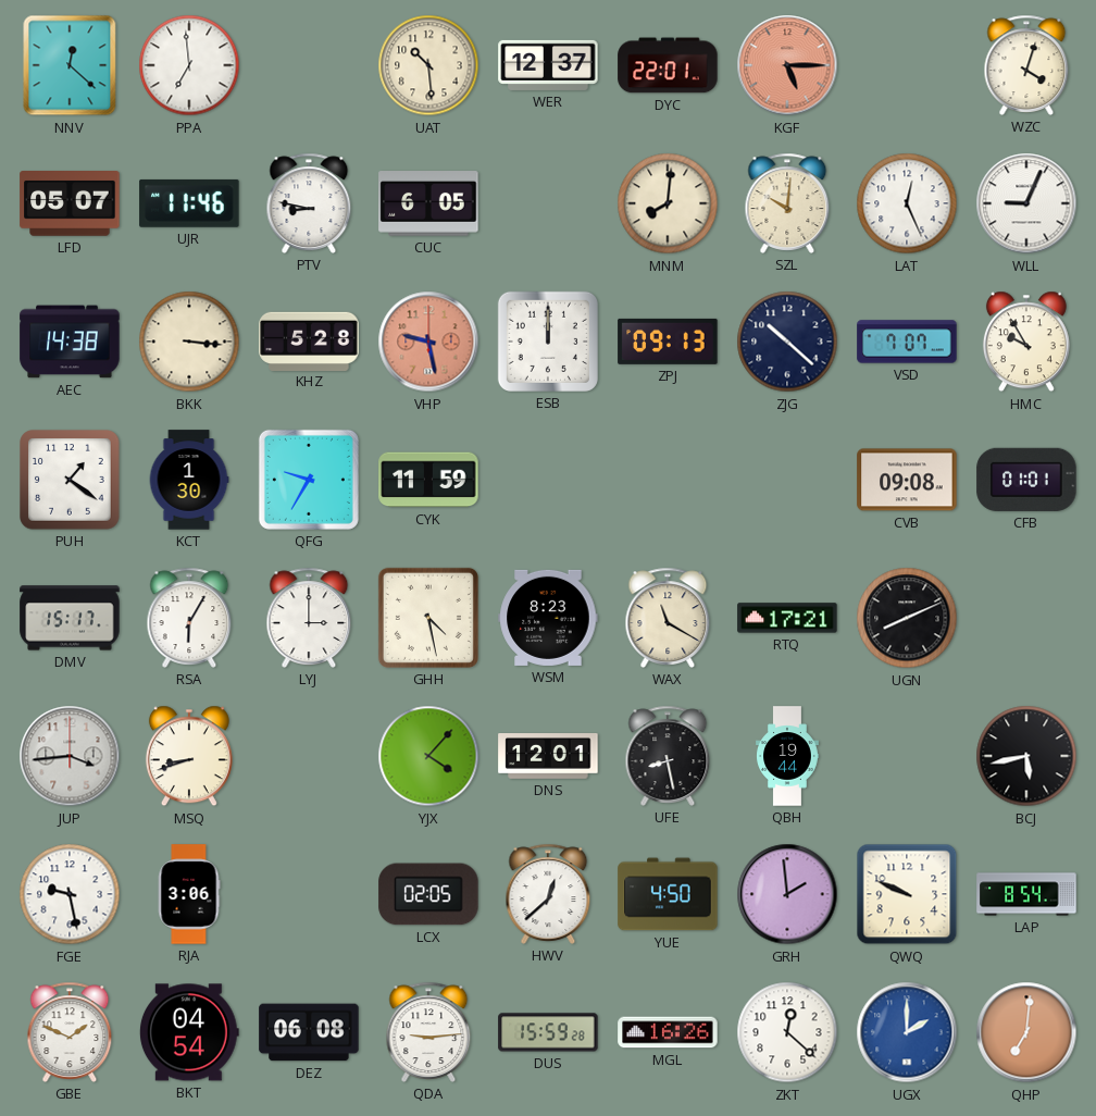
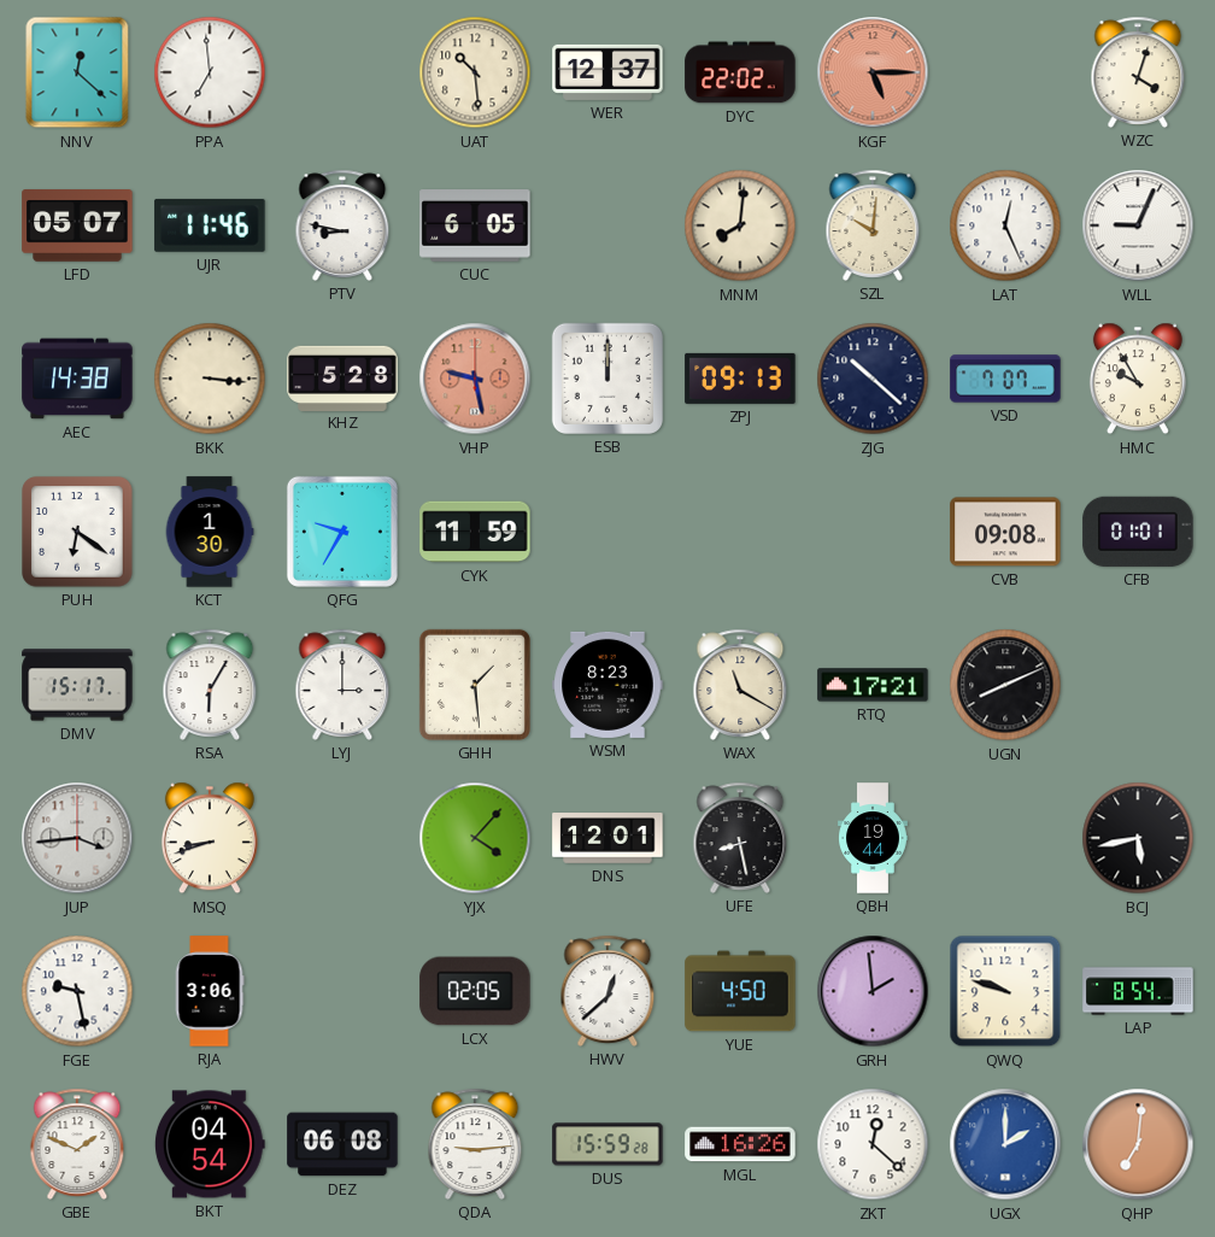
DYC: 22:01 -> 22:02
PUH: 1:21 -> 6:21
GHH: 4:28 -> 1:29
QWQ: 9:49 -> 9:48
